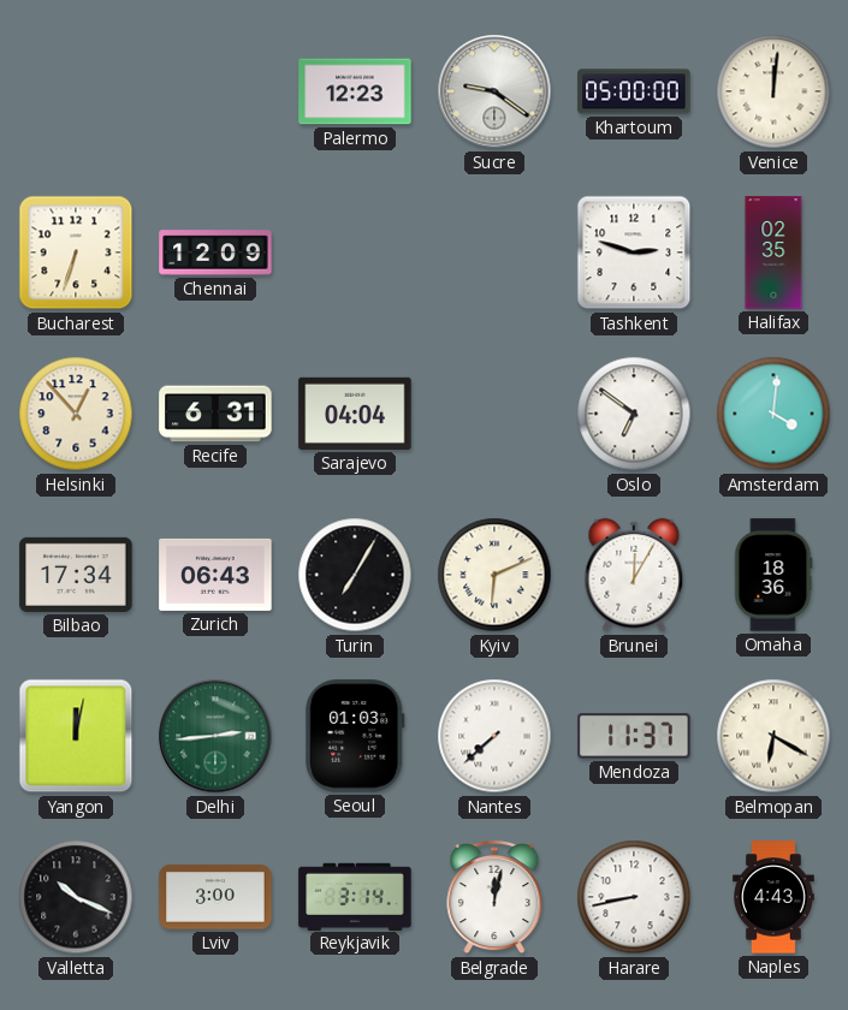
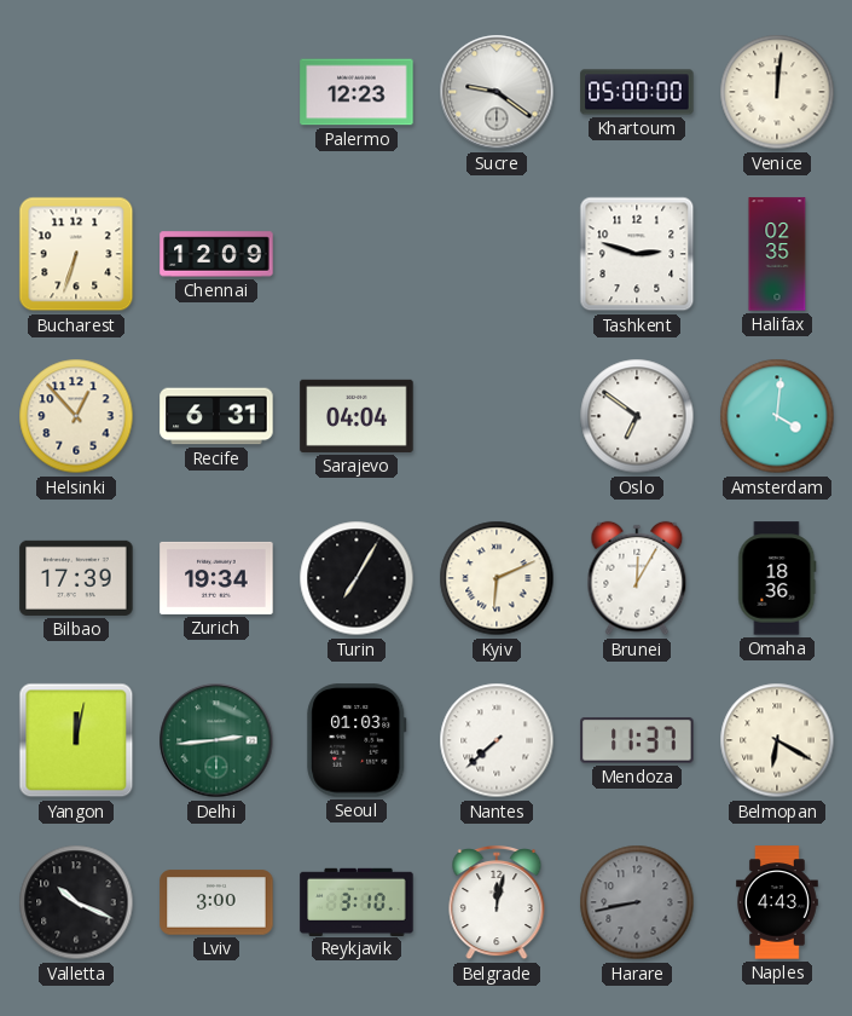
Bilbao: 17:34 -> 17:39
Zurich: 06:43 -> 19:34
Reykjavik: 3:14 -> 3:10
Harare dial: white -> grey
